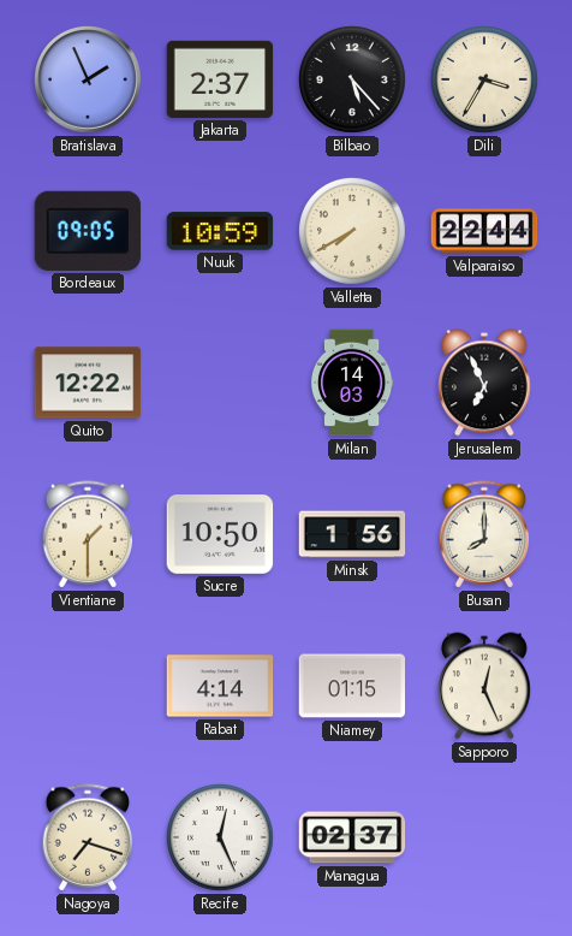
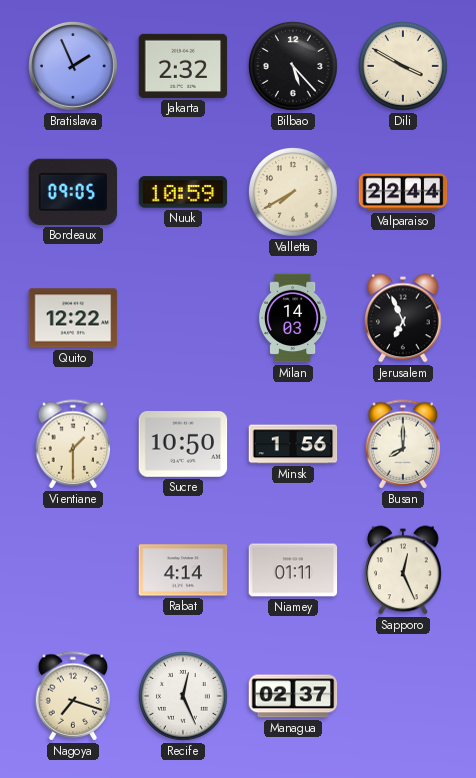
Jakarta: 2:37 -> 2:32
Dili: 3:35 -> 3:50
Niamey: 01:15 -> 01:11
